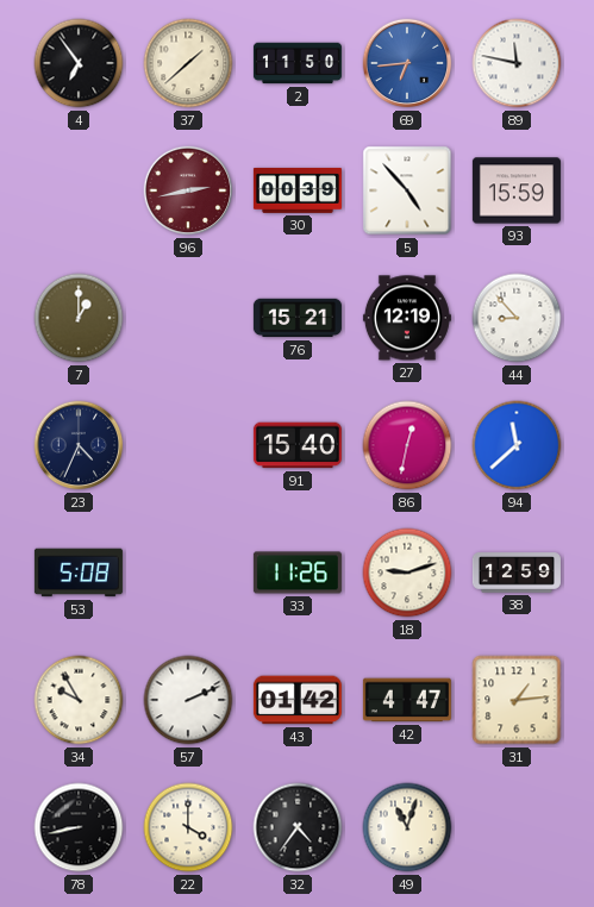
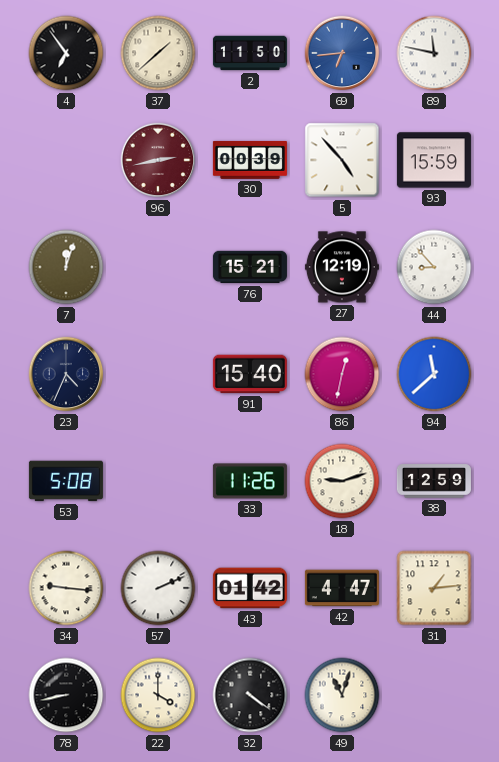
7: 1:00 -> 12:03
34: 9:55 -> 9:16
32: 4:36 -> 4:21
